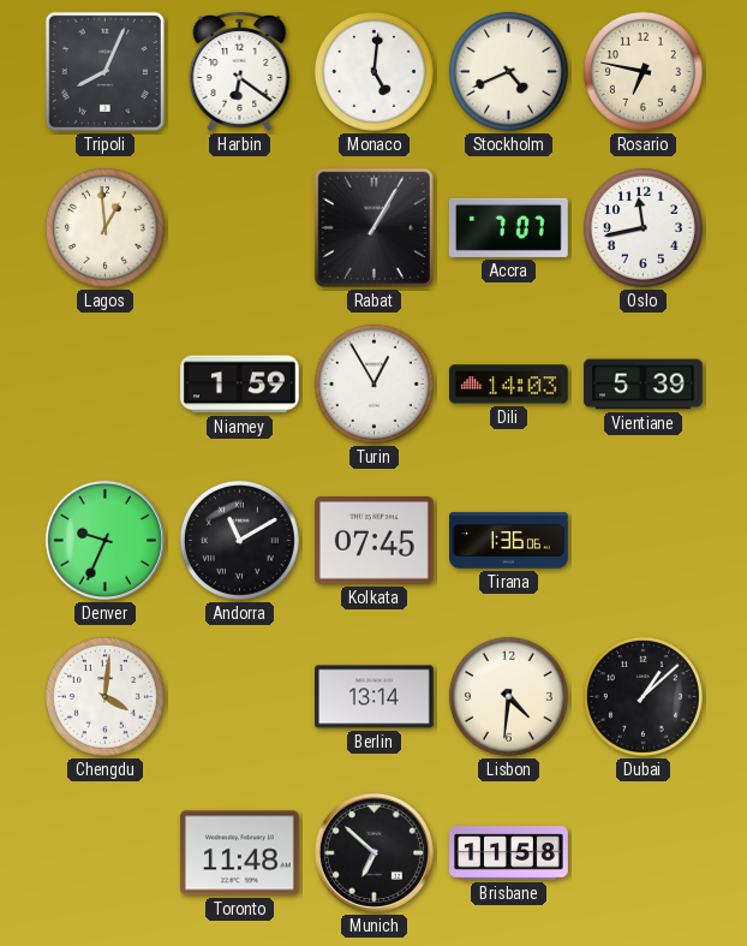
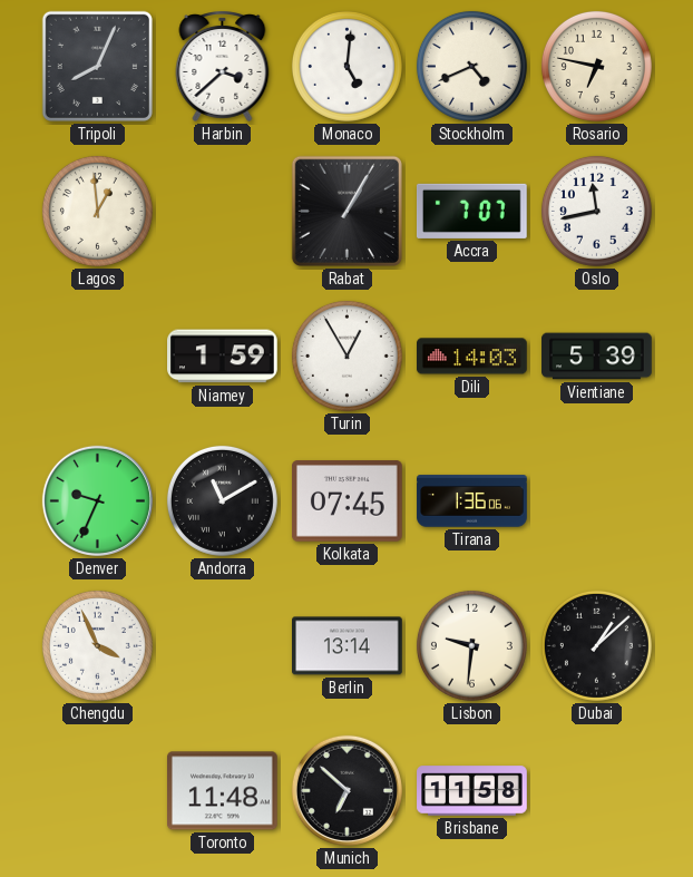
Harbin: 6:21 -> 3:38
Chengdu: 4:01 -> 3:56
Lisbon: 4:31 -> 9:31
